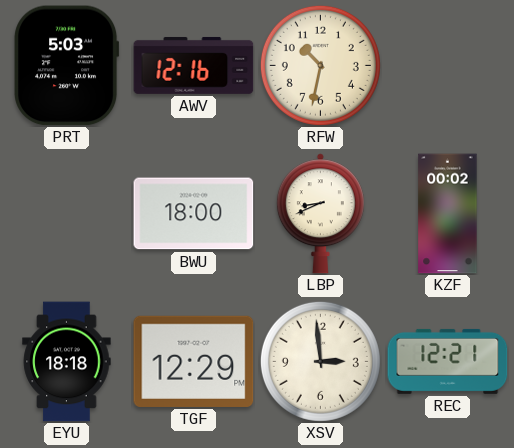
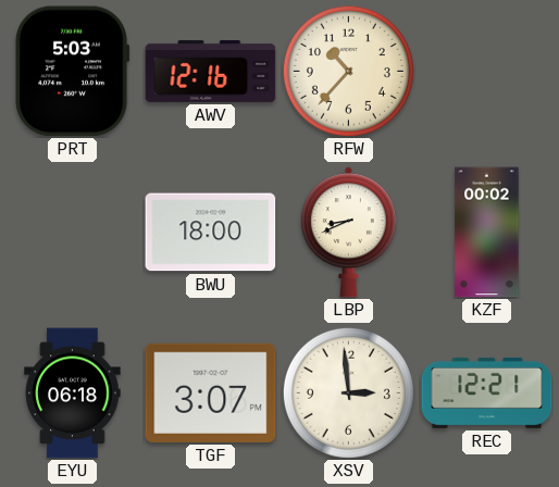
RFW: 10:32 -> 10:37
EYU: 18:18 -> 06:18
TGF: 12:29 -> 3:07
